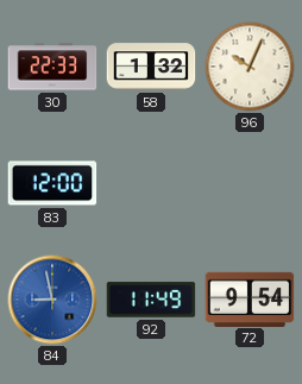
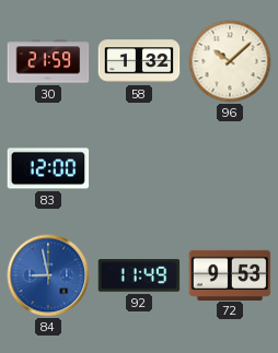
30: 22:33 -> 21:59
96: 10:04 -> 10:08
72: 9:54 -> 9:53
